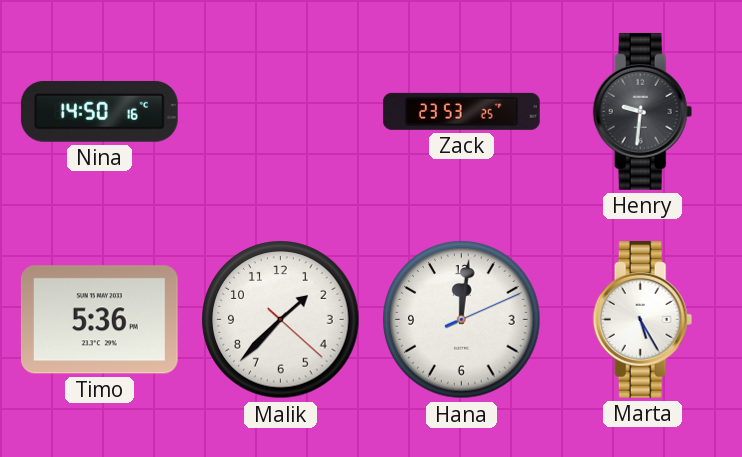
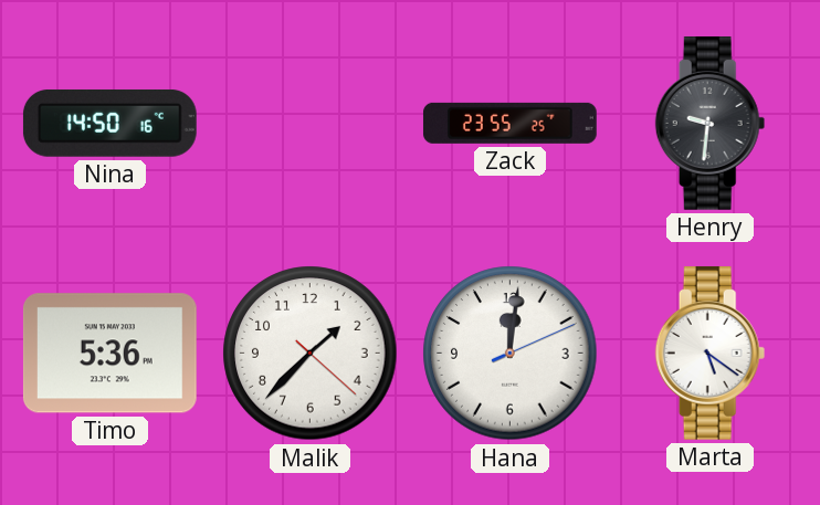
Zack: 23:53 -> 23:55
Marta: 5:25 -> 5:21
